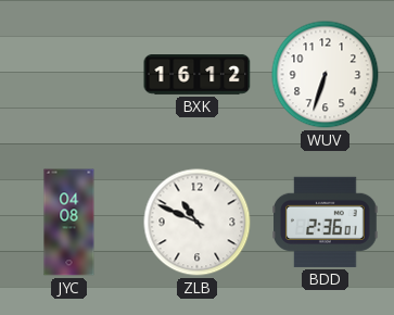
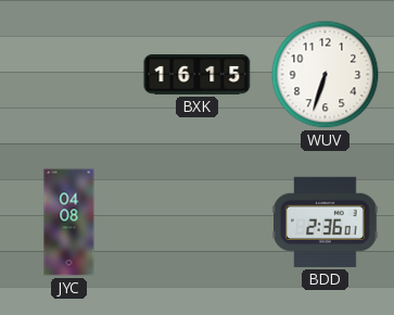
BXK: 16:12 -> 16:15
ZLB: 10:49 -> none
